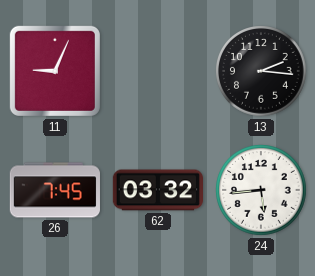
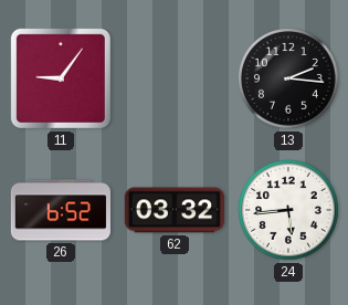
11: 9:04 -> 9:06
26: 7:45 -> 6:52
